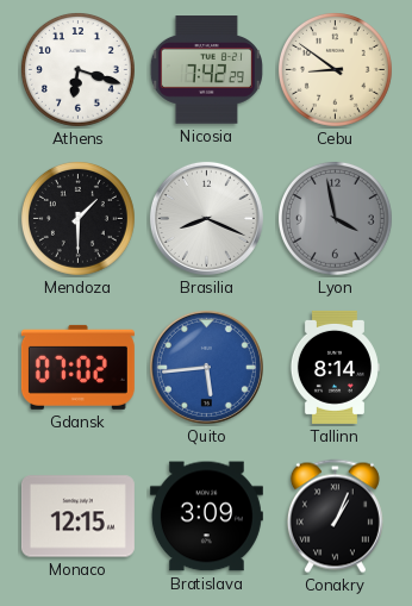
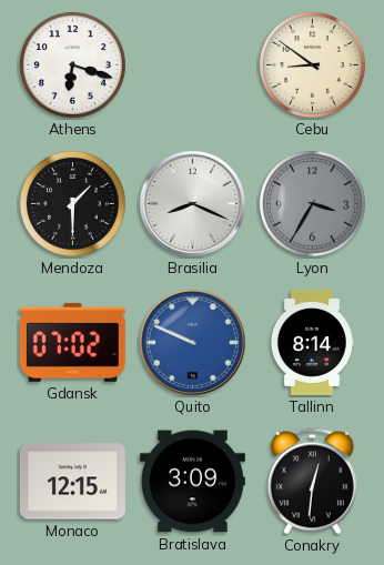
Nicosia: 7:42 -> none
Lyon: 3:58 -> 3:35
Quito: 5:44 -> 9:49
Conakry: 1:04 -> 12:31
